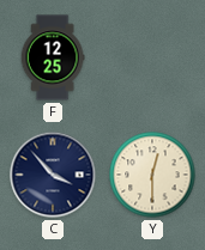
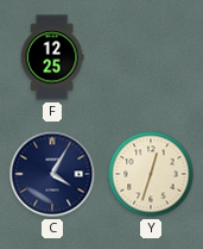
C: 3:53 -> 4:05
Y: 12:30 -> 12:33
